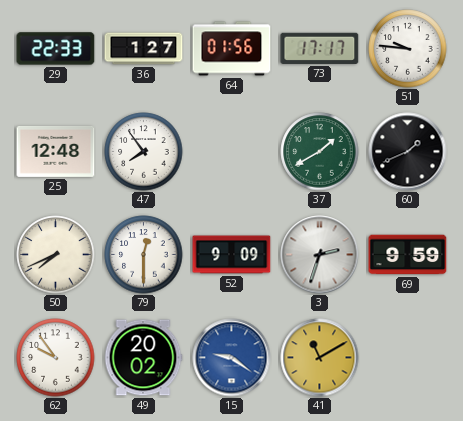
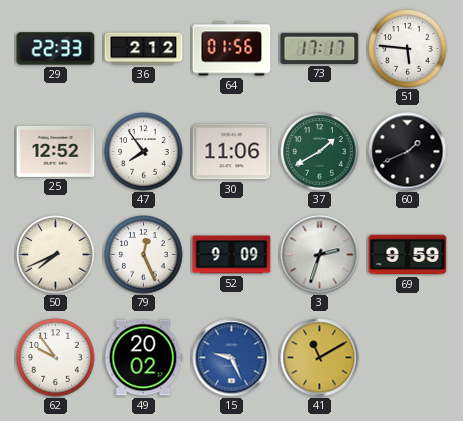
36: 1:27 -> 2:12
51: 9:46 -> 5:46
25: 12:48 -> 12:52
30: none -> 11:06
79: 12:30 -> 12:26
15: 9:21 -> 9:26
